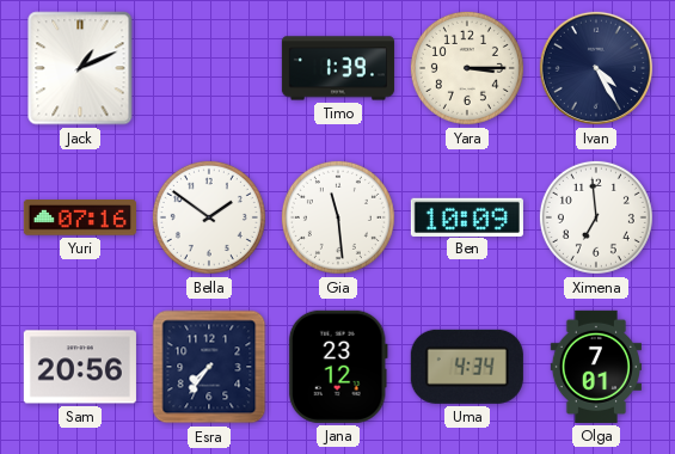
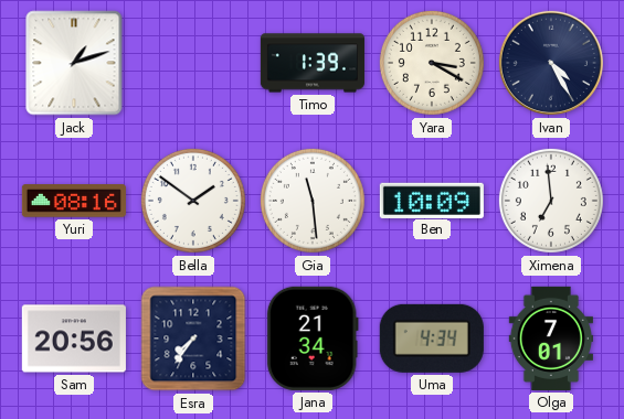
Jack: 1:11 -> 1:12
Yara: 3:15 -> 3:20
Yuri: 07:16 -> 08:16
Jana: 23:12 -> 21:34
